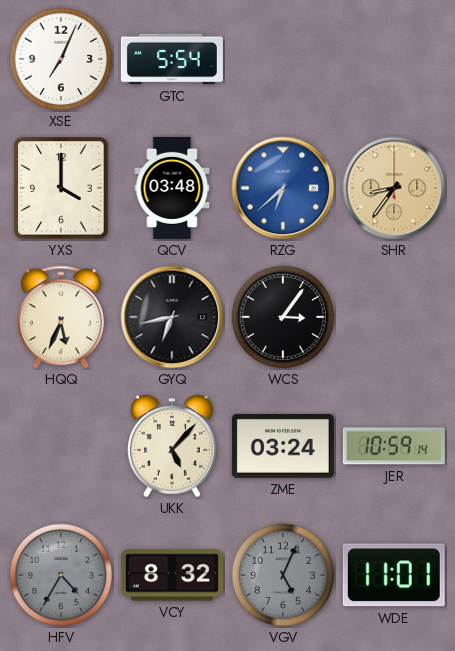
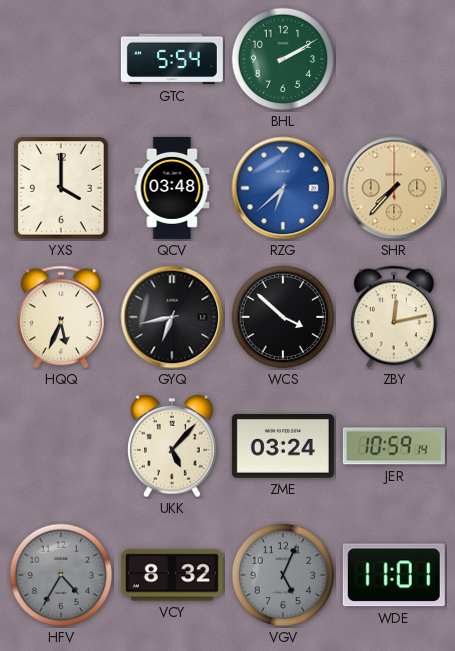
XSE: 7:04 -> none
BHL: none -> 2:10
SHR: 8:36 -> 7:37
WCS: 3:06 -> 3:52
ZBY: none -> 12:13
